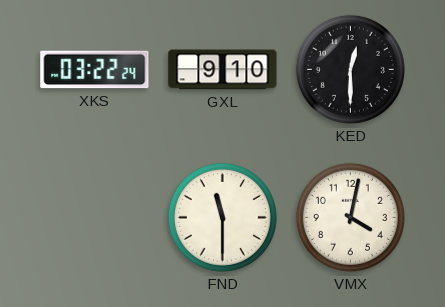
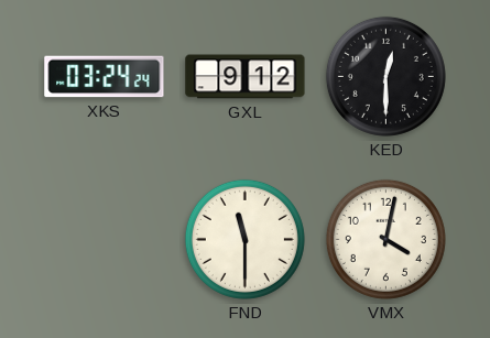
XKS: 03:22 -> 03:24
GXL: 9:10 -> 9:12
